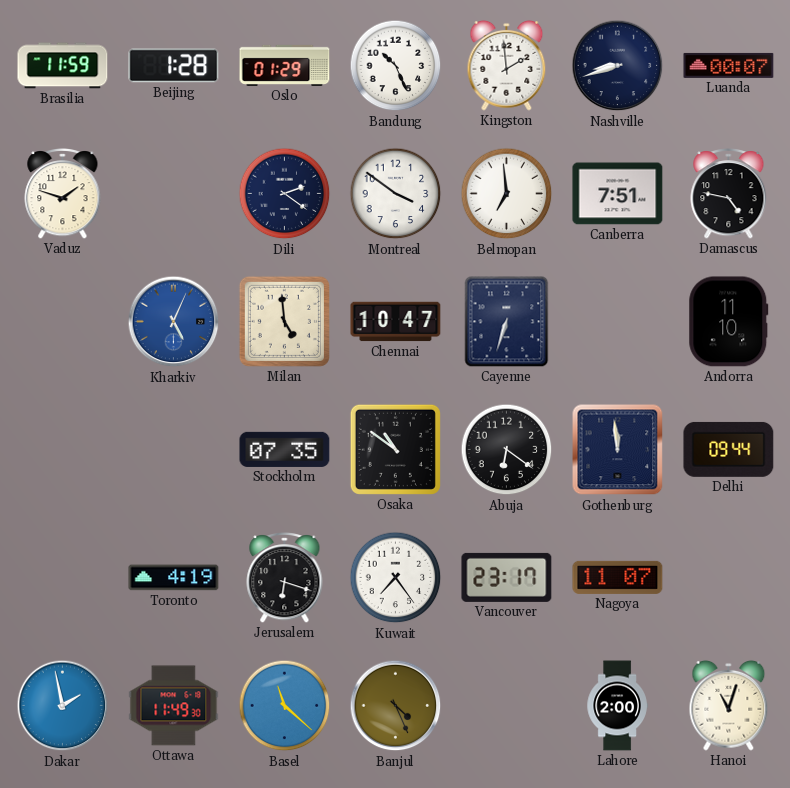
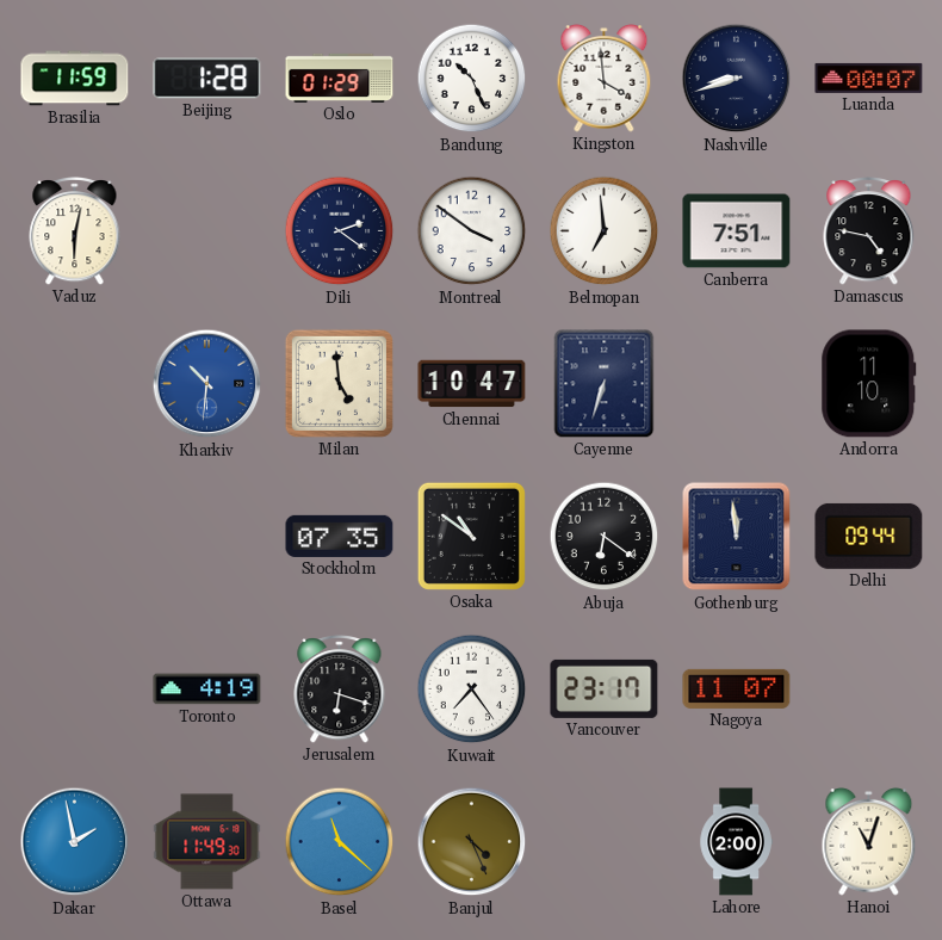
Kingston: 1:59 -> 3:59
Vaduz: 1:48 -> 6:02
Kharkiv: 5:04 -> 10:31
